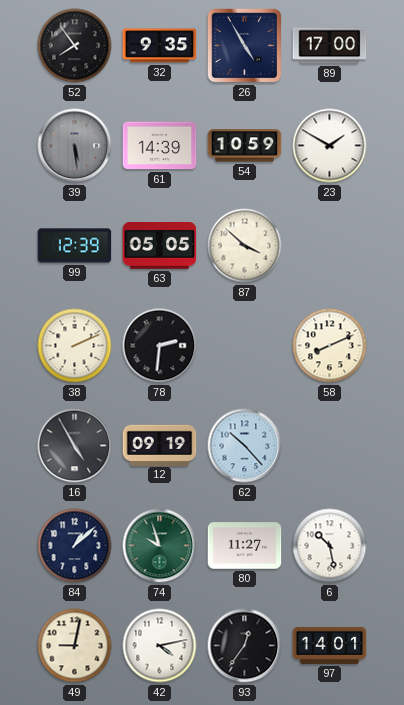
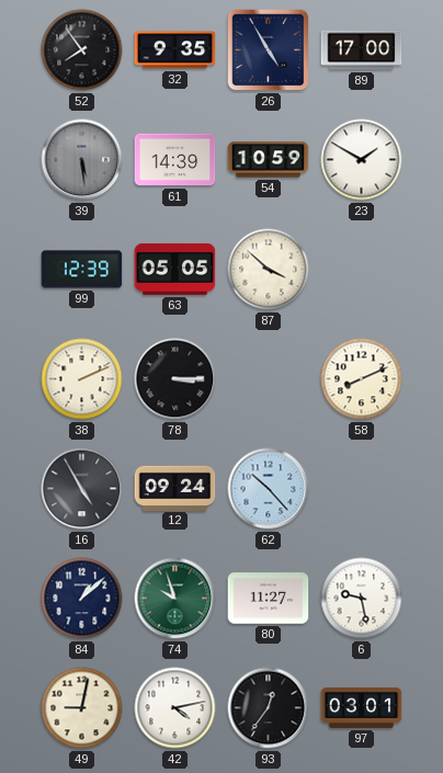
78: 2:31 -> 3:15
12: 09:19 -> 09:24
6: 10:28 -> 9:28
97: 14:01 -> 03:01
